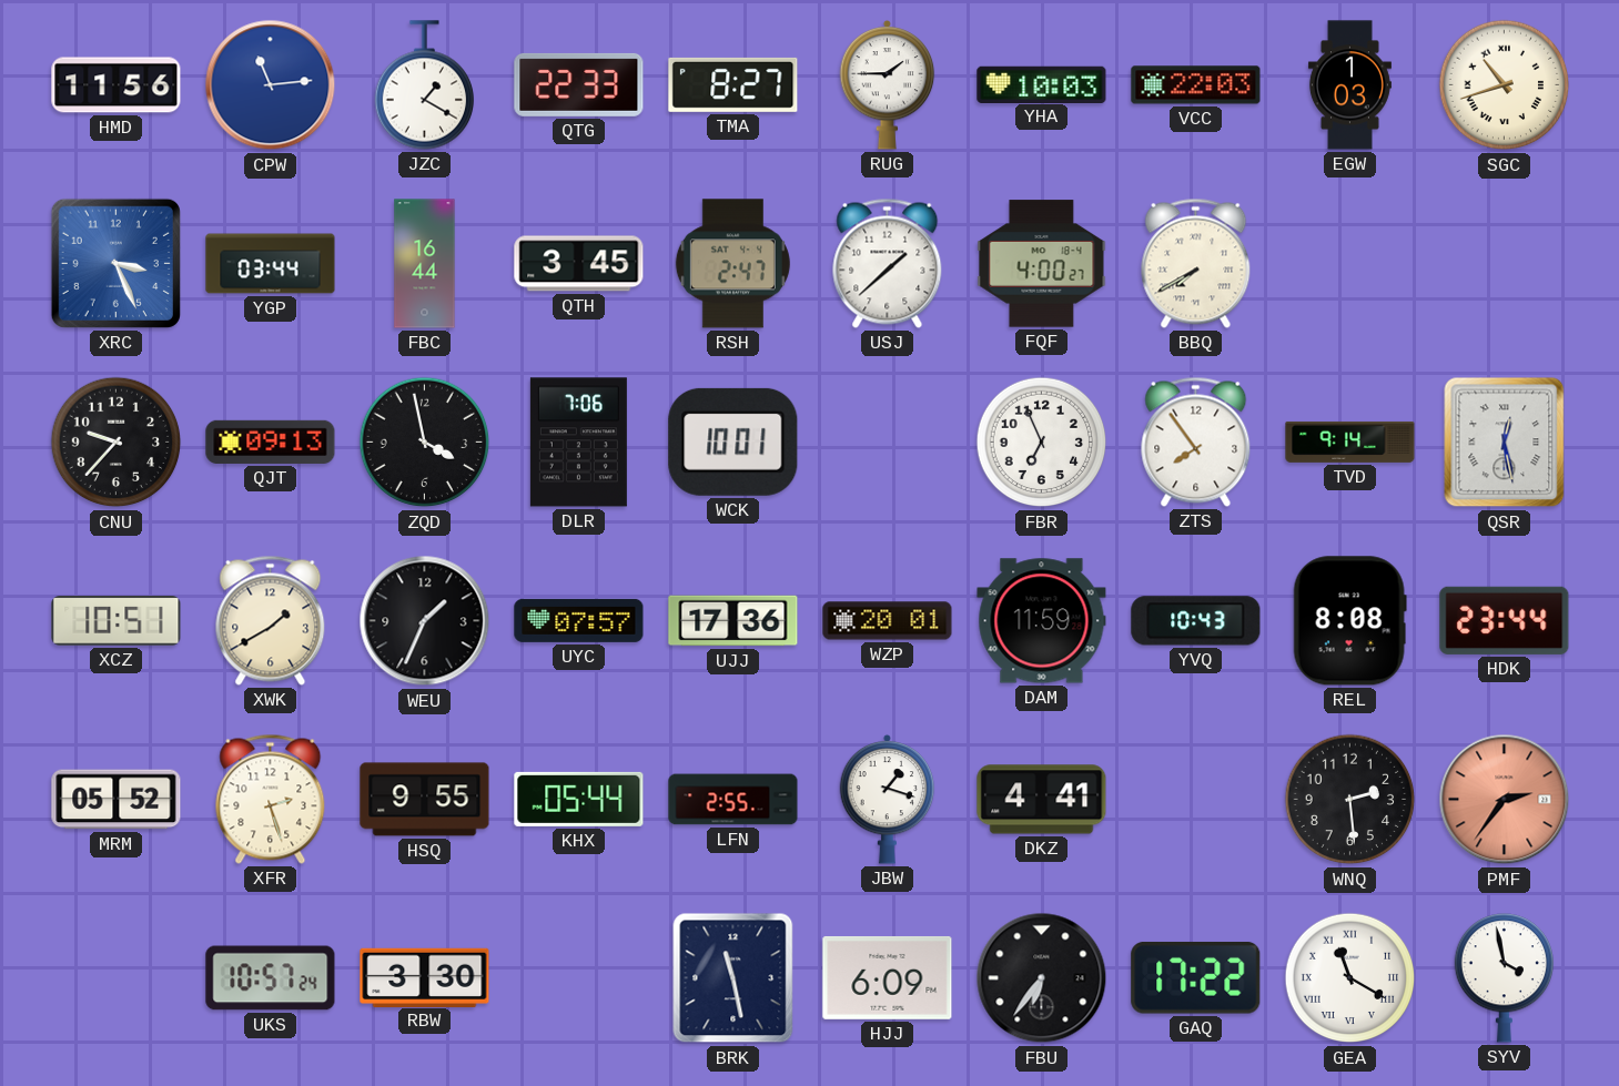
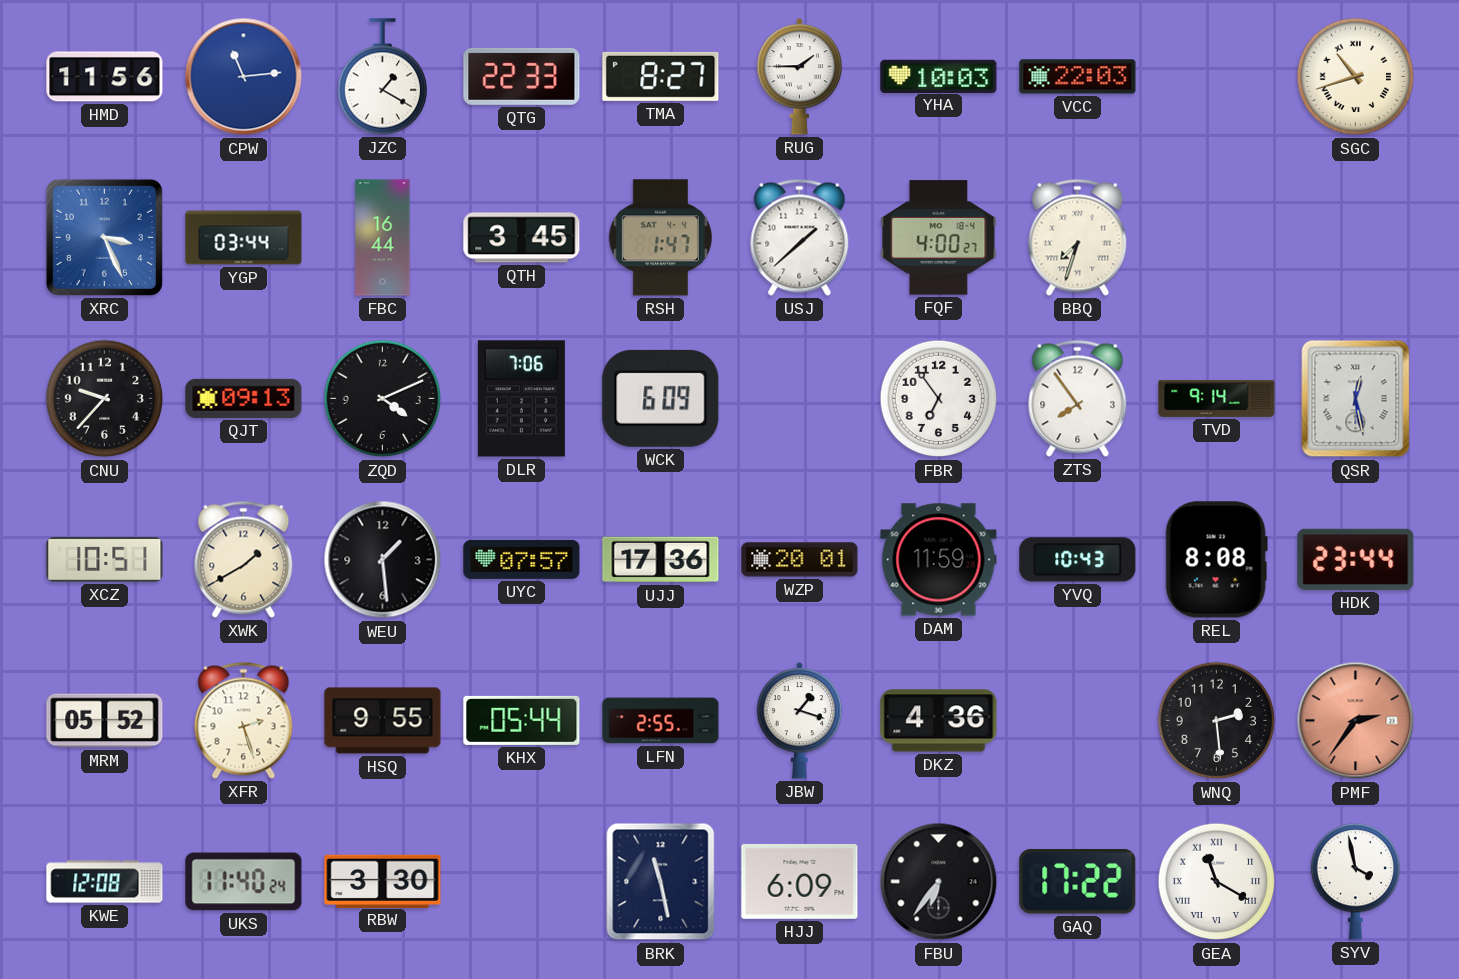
EGW: 1:03 -> none
RSH: 2:47 -> 1:47
BBQ: 7:40 -> 7:33
ZQD: 3:58 -> 4:11
WCK: 10:01 -> 6:09
FBR: 6:56 -> 6:54
WEU: 1:34 -> 1:29
DKZ: 4:41 -> 4:36
KWE: none -> 12:08
UKS: 10:57 -> 11:40
